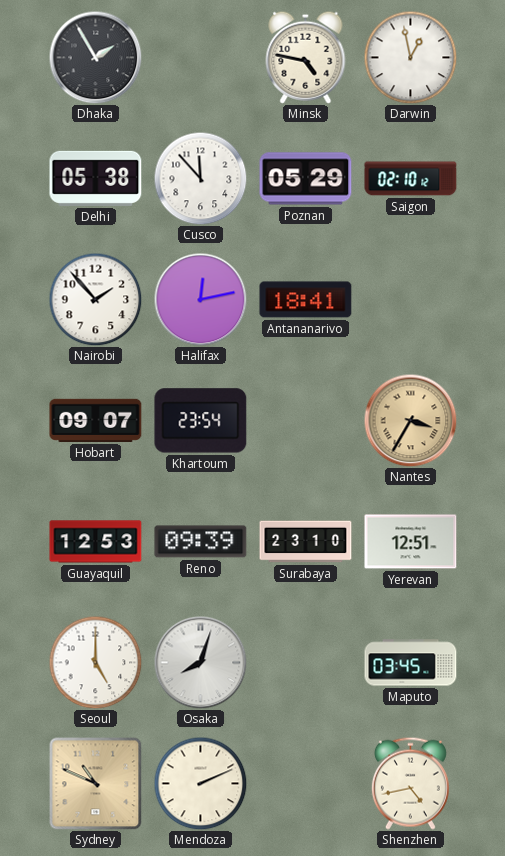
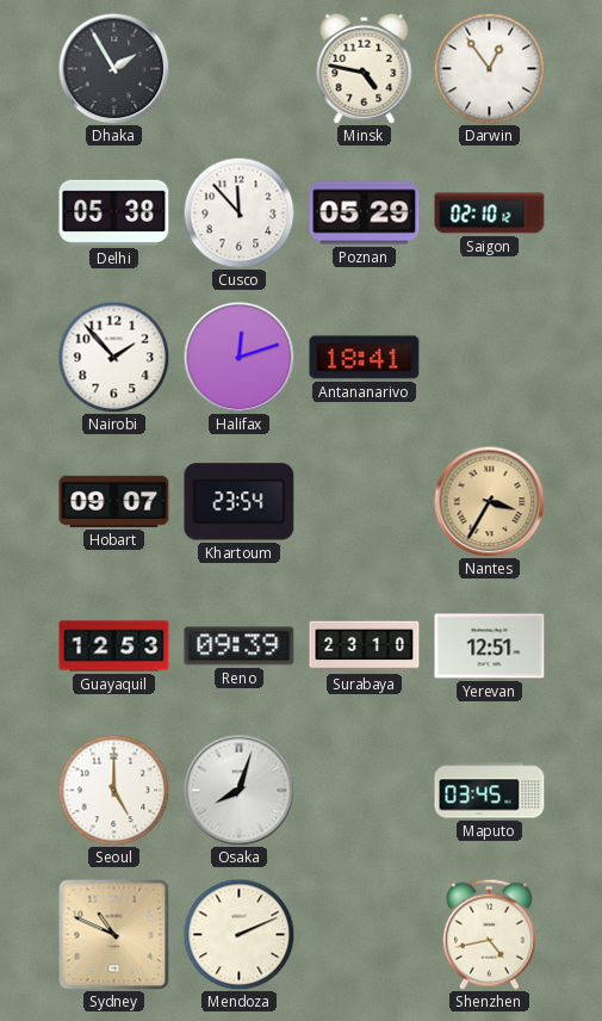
Darwin: 12:58 -> 12:54
Halifax: 12:13 -> 12:12
